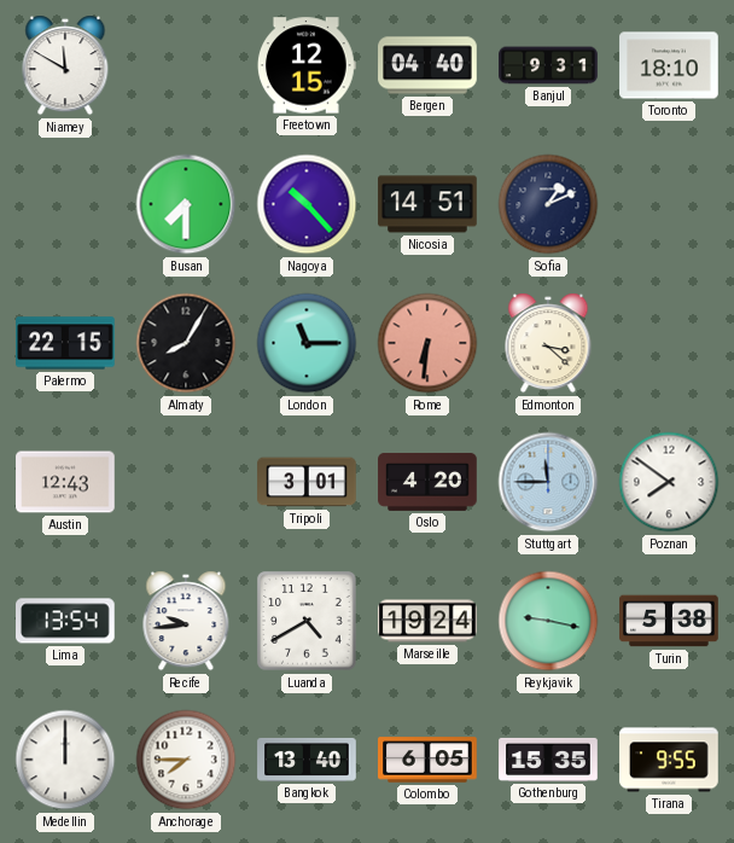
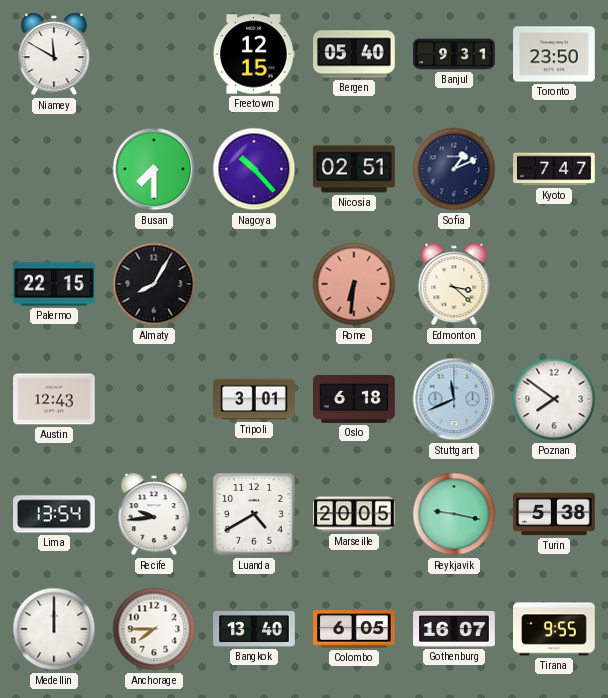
Bergen: 04:40 -> 05:40
Toronto: 18:10 -> 23:50
Nicosia: 14:51 -> 02:51
Kyoto: none -> 7:47
London: 11:15 -> none
Oslo: 4:20 -> 6:18
Stuttgart: 11:45 -> 11:41
Marseille: 19:24 -> 20:05
Gothenburg: 15:35 -> 16:07
